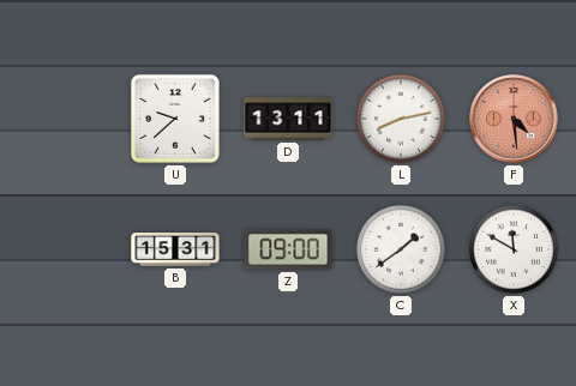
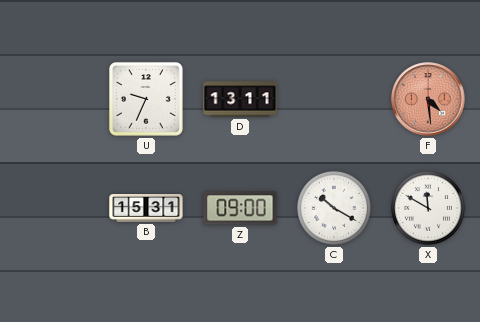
U: 9:38 -> 9:34
L: 8:13 -> none
C: 1:39 -> 10:20
